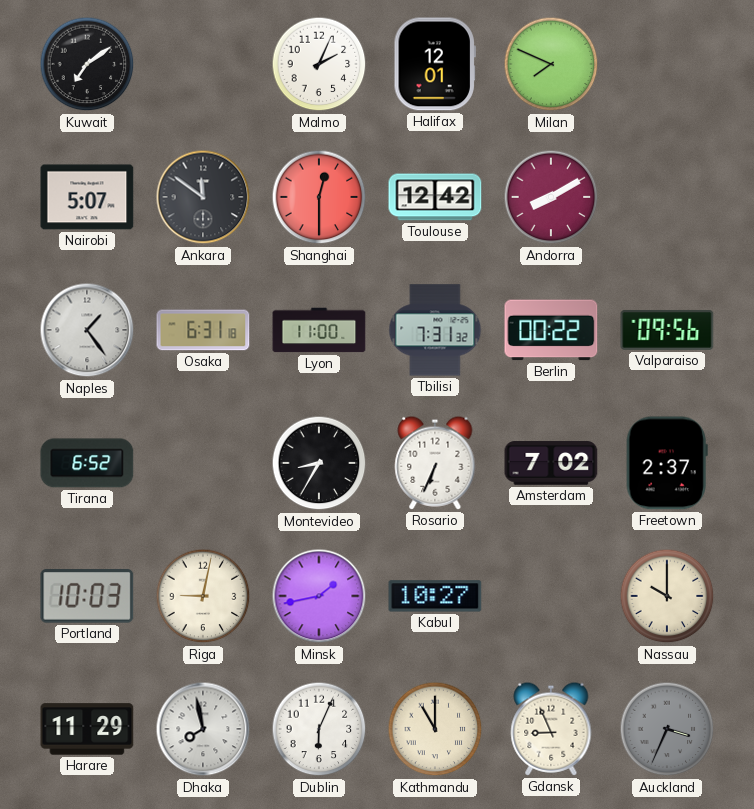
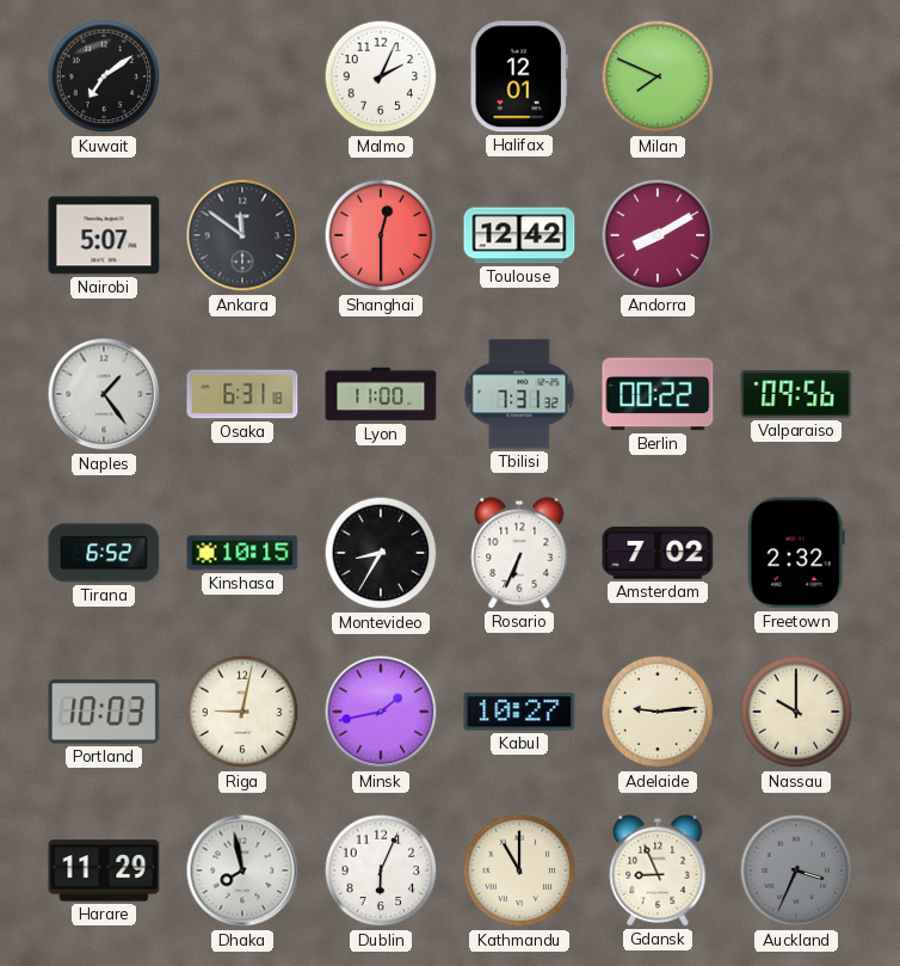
Kinshasa: none -> 10:15
Freetown: 2:37 -> 2:32
Adelaide: none -> 9:14
